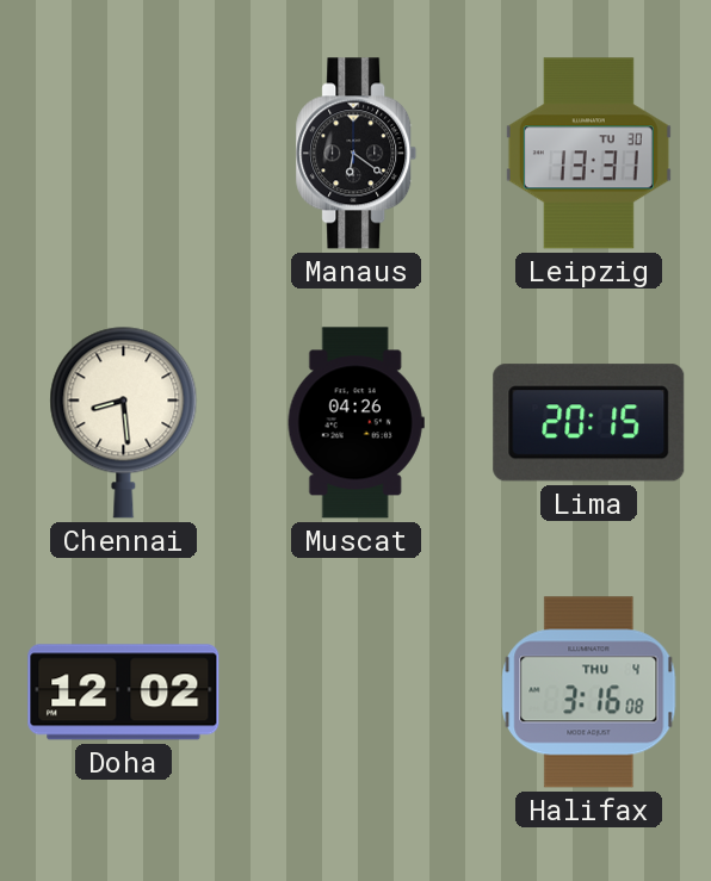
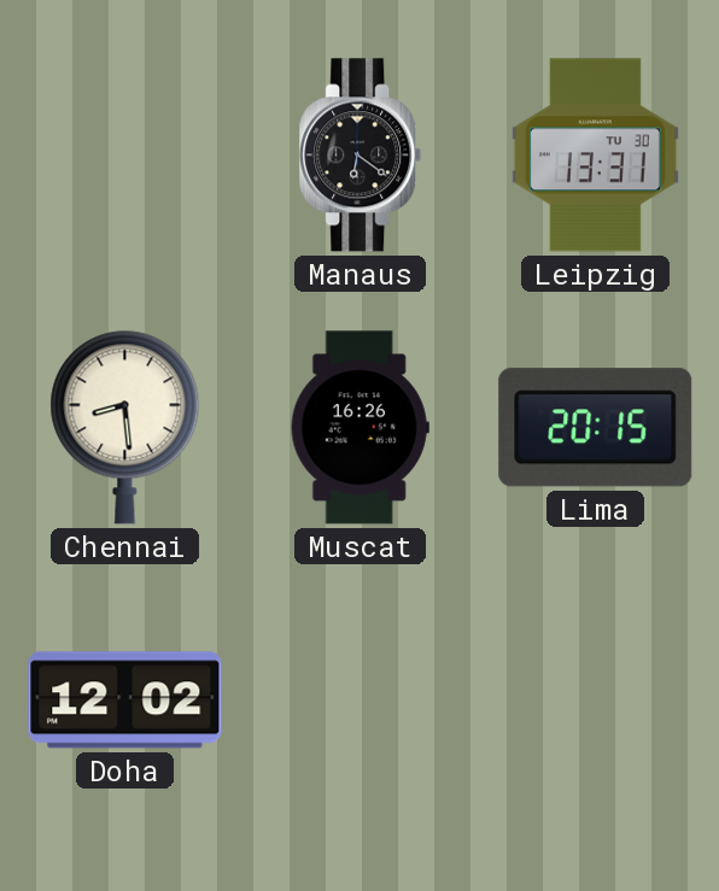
Muscat: 04:26 -> 16:26
Halifax: 3:16 -> none
